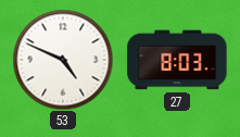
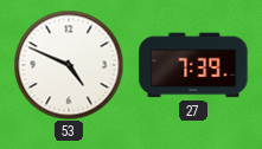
27: 8:03 -> 7:39
